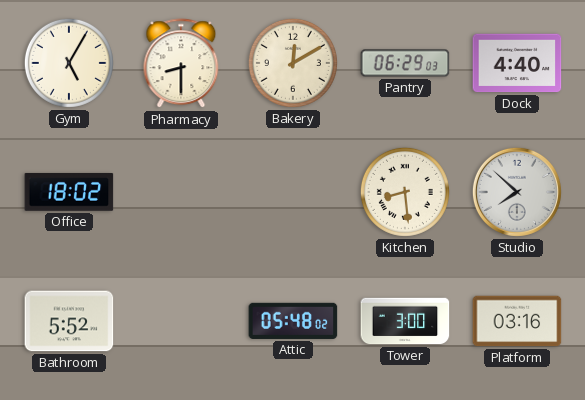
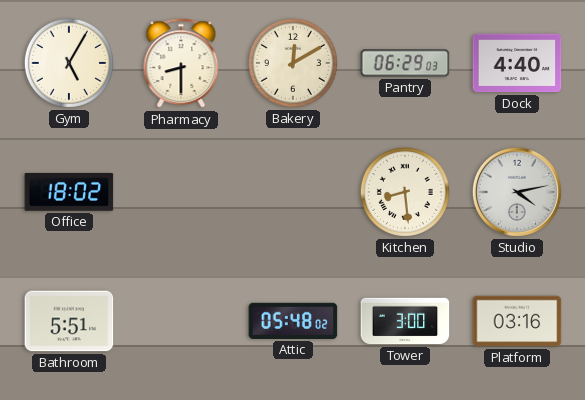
Studio: 7:52 -> 4:13
Bathroom: 5:52 -> 5:51
